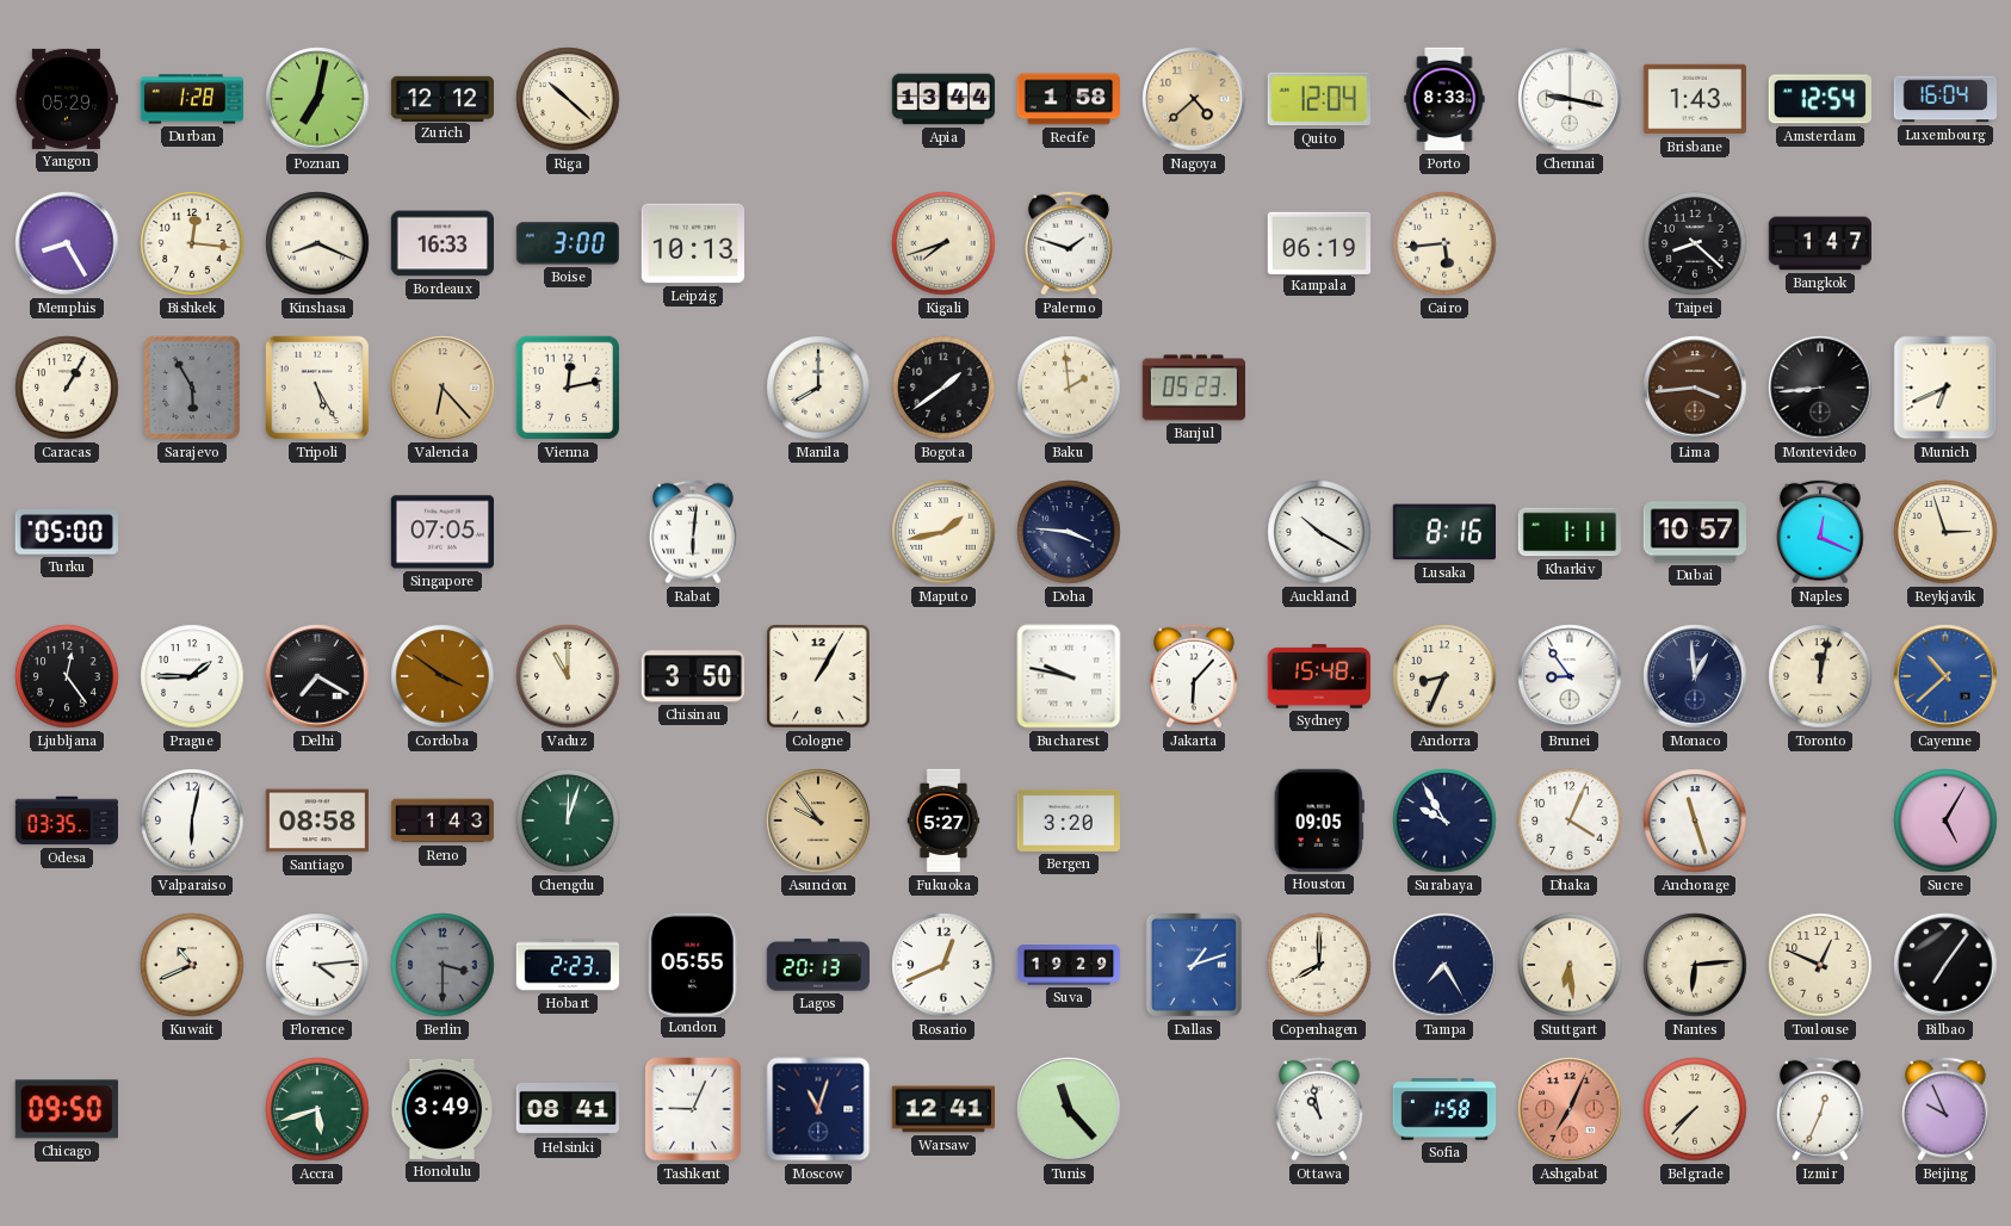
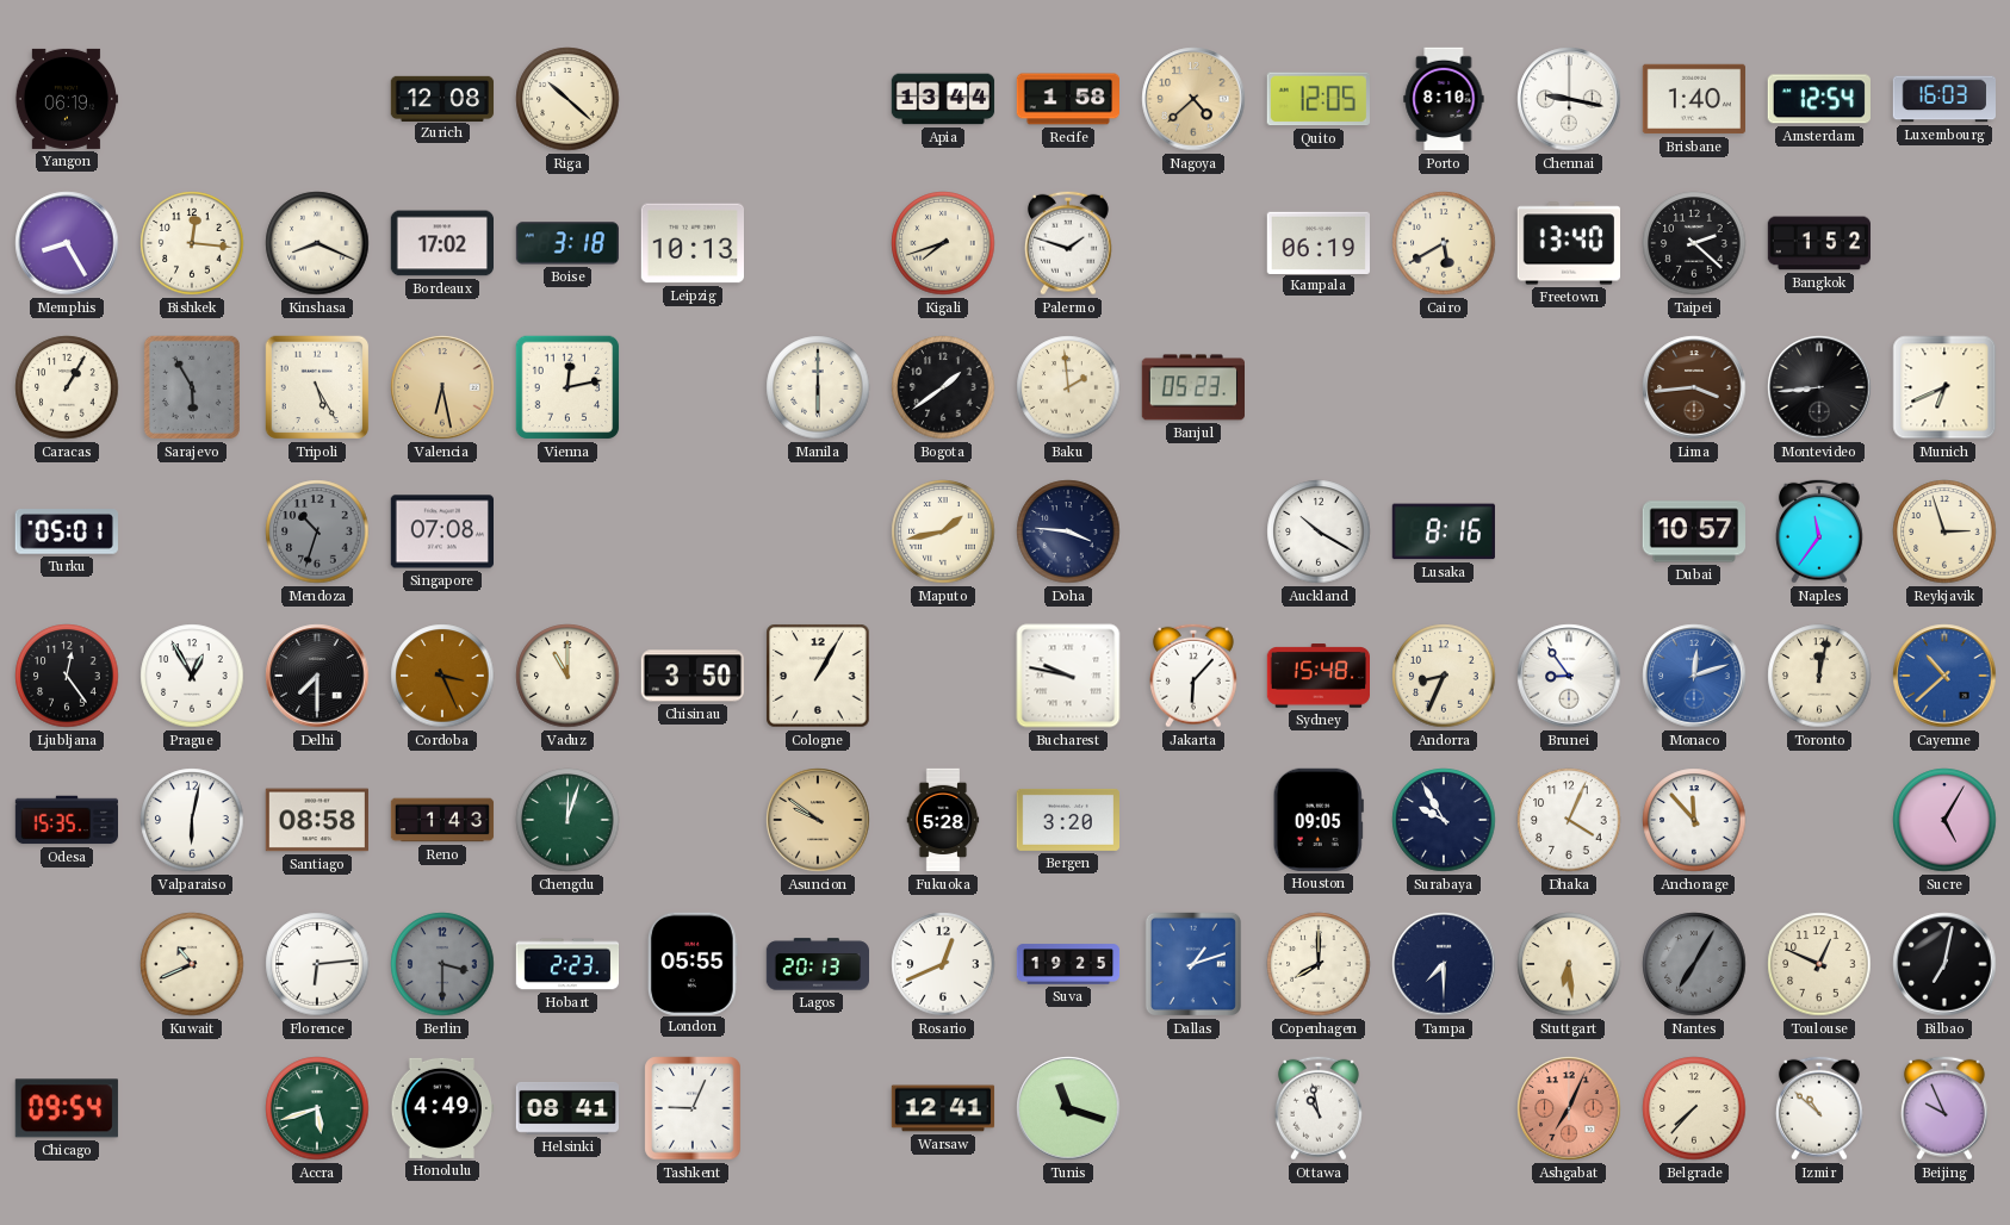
Yangon: 05:29 -> 06:19
Durban: 1:28 -> none
Poznan: 7:02 -> none
Zurich: 12:12 -> 12:08
Quito: 12:04 -> 12:05
Porto: 8:33 -> 8:10
Brisbane: 1:43 -> 1:40
Luxembourg: 16:04 -> 16:03
Bordeaux: 16:33 -> 17:02
Boise: 3:00 -> 3:18
Cairo: 5:44 -> 5:40
Freetown: none -> 13:40
Taipei: 8:22 -> 2:22
Bangkok: 1:47 -> 1:52
Valencia: 6:23 -> 6:28
Manila: 8:00 -> 6:00
Turku: 05:00 -> 05:01
Mendoza: none -> 10:33
Singapore: 07:05 -> 07:08
Rabat: 6:01 -> none
Kharkiv: 1:11 -> none
Naples: 12:19 -> 11:36
Prague: 1:45 -> 12:55
Delhi: 7:20 -> 7:30
Cordoba: 3:51 -> 3:26
Monaco: 12:59 -> 12:12
Monaco dial: navy -> blue
Odesa: 03:35 -> 15:35
Asuncion: 9:54 -> 9:51
Fukuoka: 5:27 -> 5:28
Anchorage: 11:27 -> 11:53
Florence: 4:14 -> 6:14
Suva: 19:29 -> 19:25
Tampa: 7:25 -> 7:30
Nantes: 6:14 -> 7:05
Nantes dial: cream -> grey
Bilbao: 7:06 -> 7:02
Chicago: 09:50 -> 09:54
Honolulu: 3:49 -> 4:49
Moscow: 11:03 -> none
Tunis: 11:23 -> 11:18
Sofia: 1:58 -> none
Izmir: 12:34 -> 10:52
